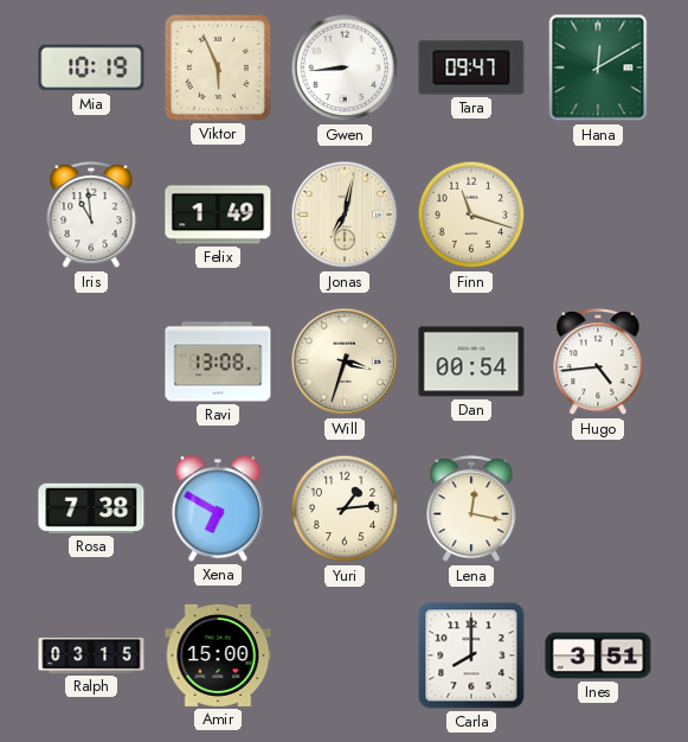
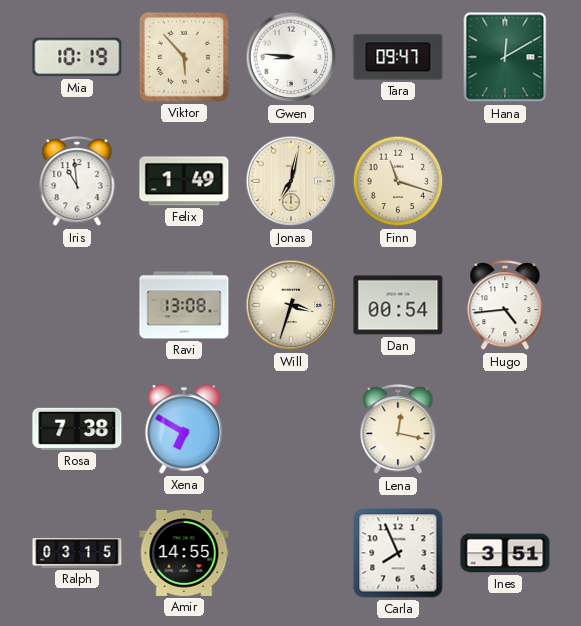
Viktor: 5:56 -> 5:53
Gwen: 8:44 -> 8:46
Yuri: 1:14 -> none
Amir: 15:00 -> 14:55
Carla: 8:00 -> 7:56
